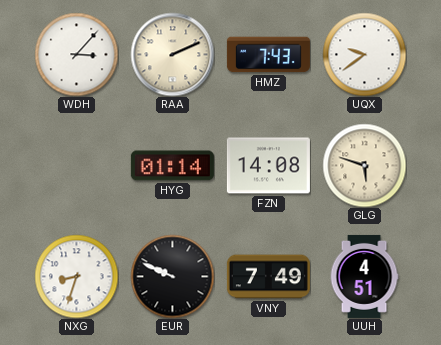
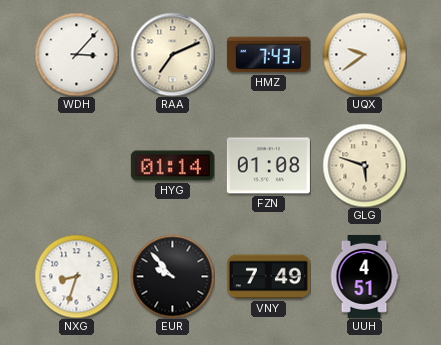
RAA: 2:11 -> 7:11
FZN: 14:08 -> 01:08
EUR: 9:49 -> 9:53
